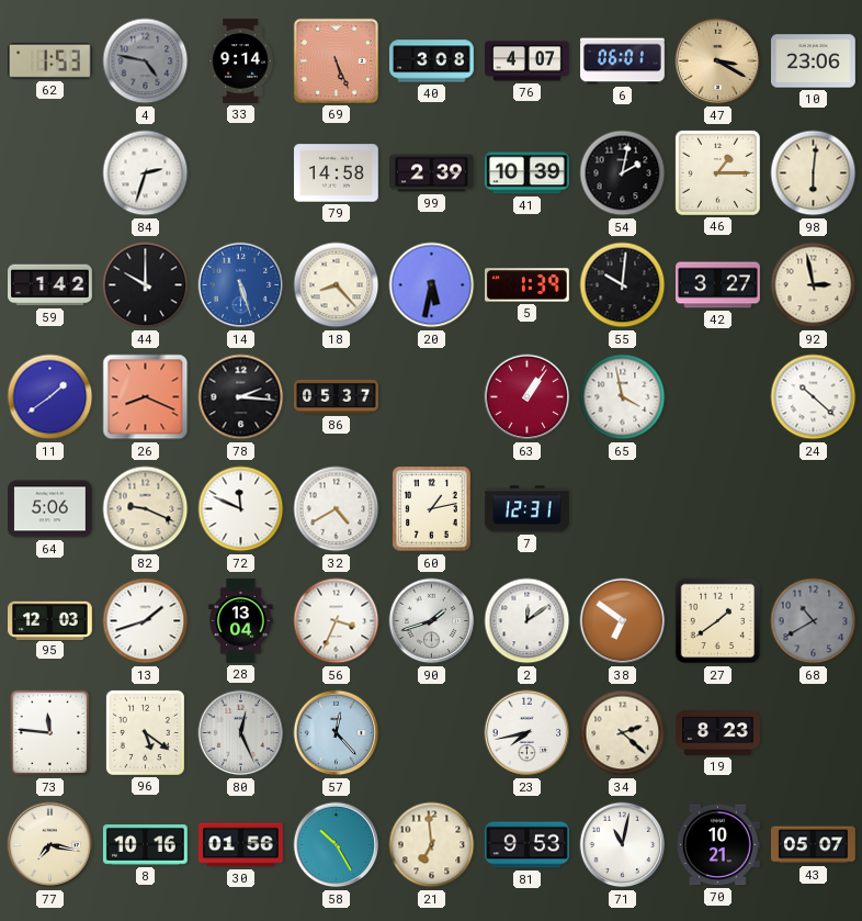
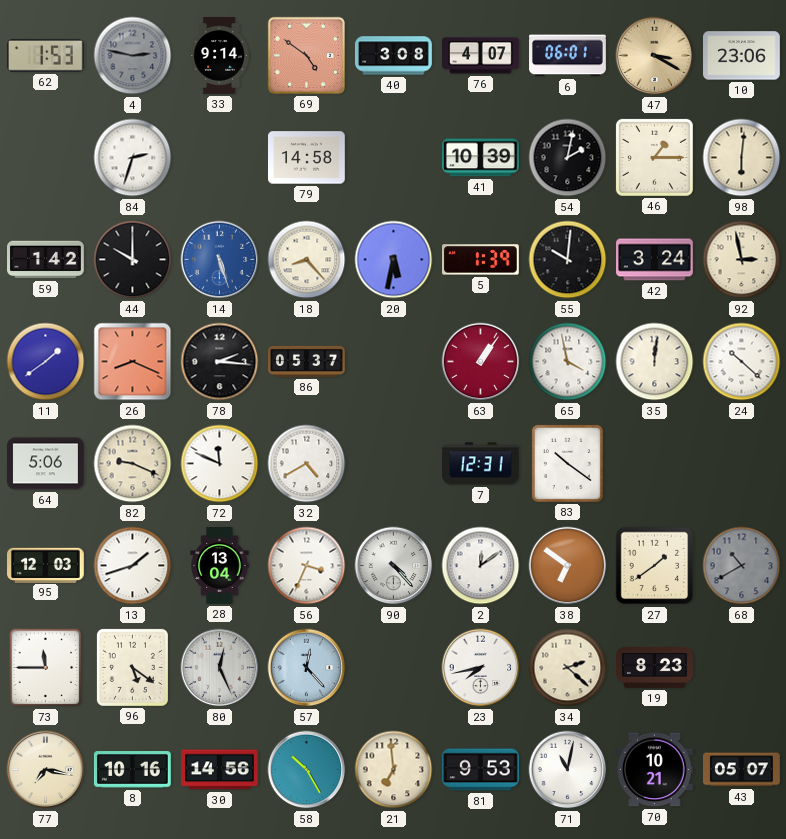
4: 4:47 -> 2:47
69: 5:26 -> 4:51
99: 2:39 -> none
42: 3:27 -> 3:24
35: none -> 12:01
60: 1:13 -> none
83: none -> 10:21
90: 1:42 -> 4:23
73: 11:46 -> 11:45
30: 01:56 -> 14:56
